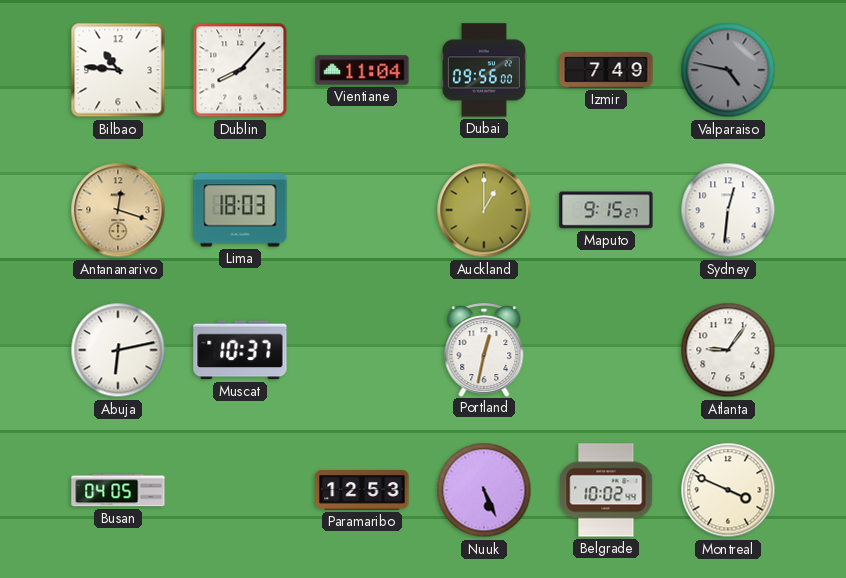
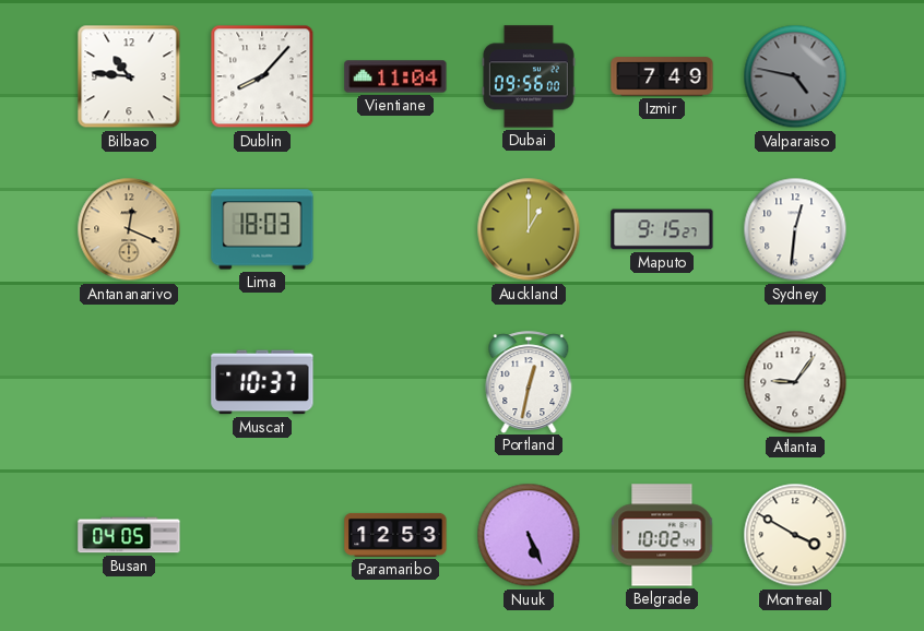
Antananarivo: 12:18 -> 12:19
Abuja: 6:13 -> none
Montreal: 3:49 -> 3:50
